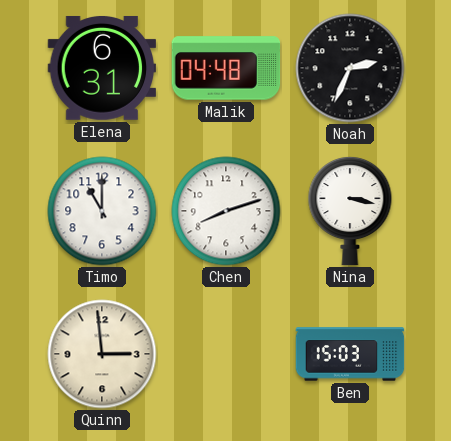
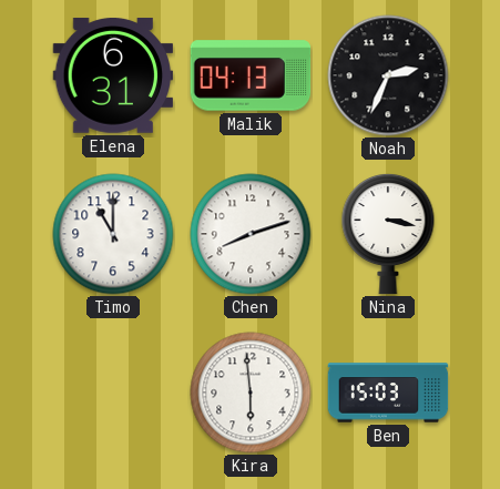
Malik: 04:48 -> 04:13
Quinn: 2:59 -> none
Kira: none -> 5:59
